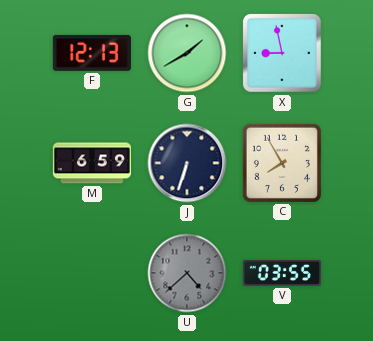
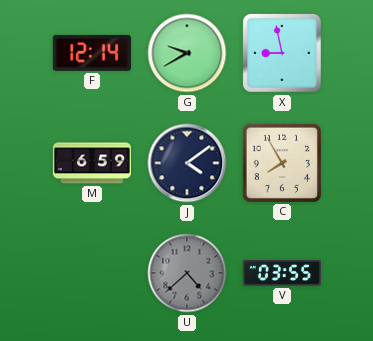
F: 12:13 -> 12:14
G: 1:40 -> 9:40
J: 6:33 -> 4:09
